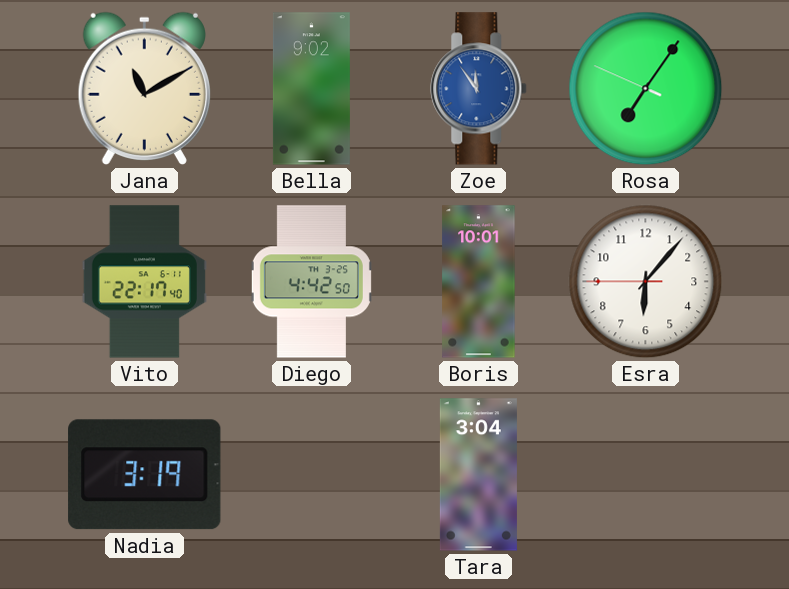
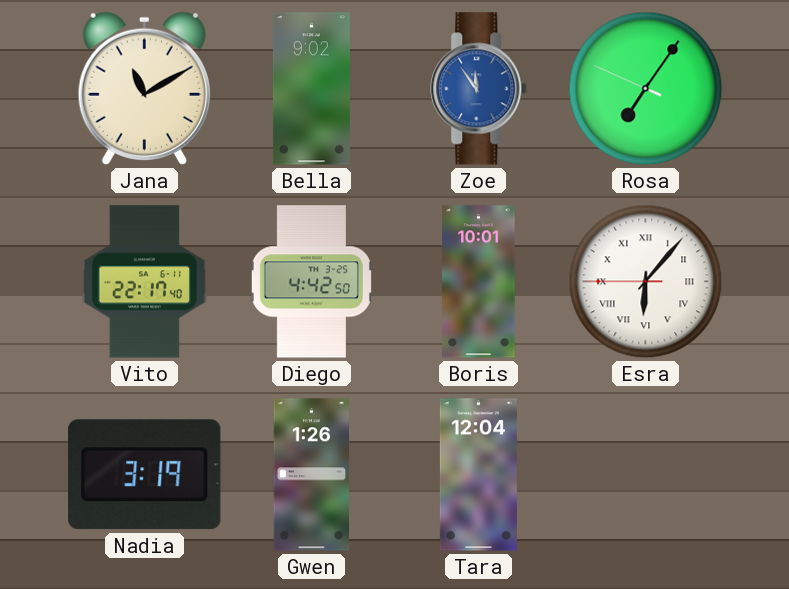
Esra numerals: Arabic -> Roman
Gwen: none -> 1:26
Tara: 3:04 -> 12:04
